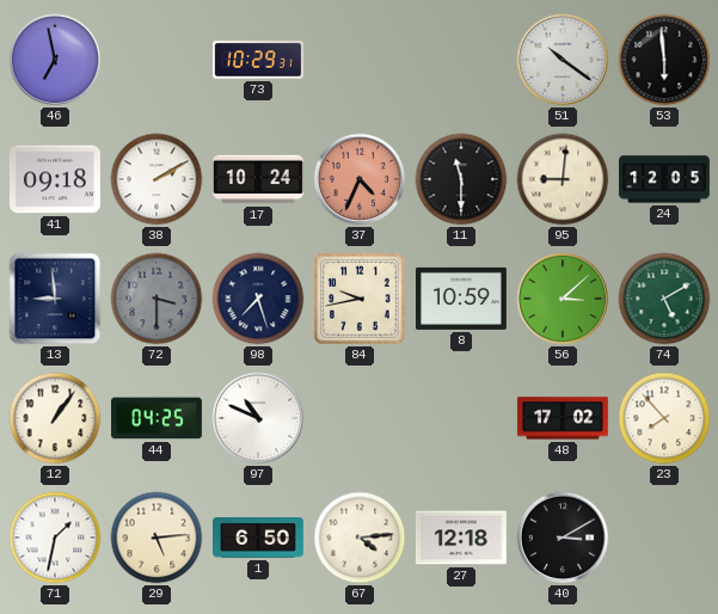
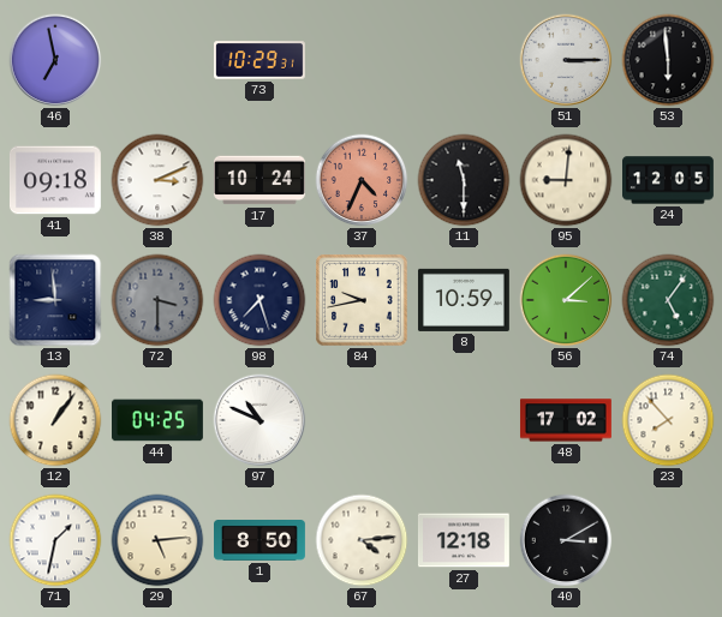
51: 10:21 -> 3:15
38: 2:10 -> 3:11
74: 5:10 -> 5:06
1: 6:50 -> 8:50
